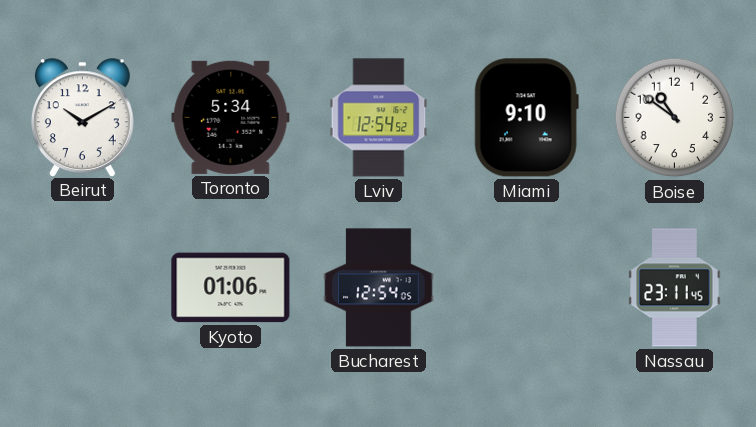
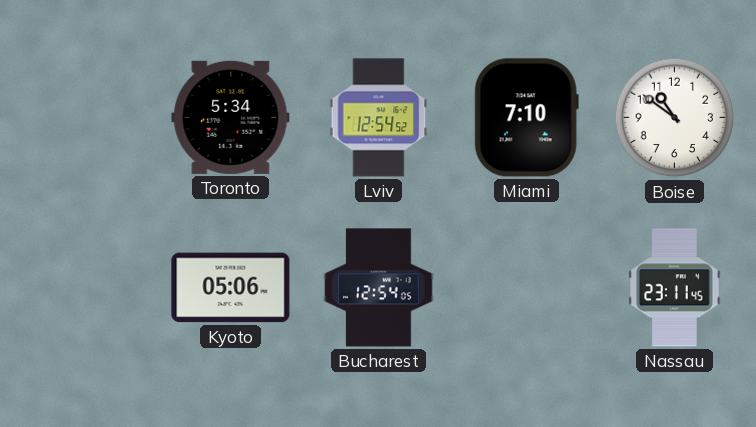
Beirut: 10:10 -> none
Miami: 9:10 -> 7:10
Kyoto: 01:06 -> 05:06
